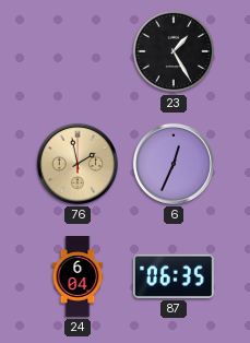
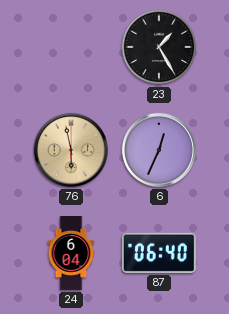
76: 1:58 -> 5:58
87: 06:35 -> 06:40
